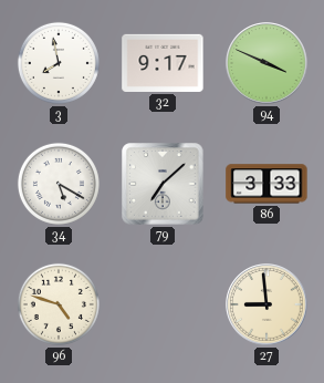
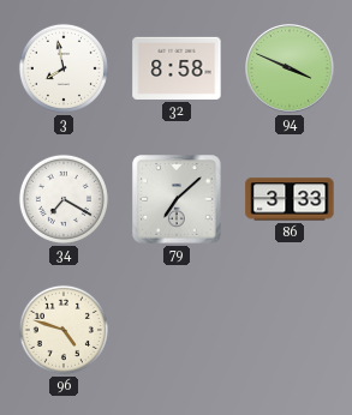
32: 9:17 -> 8:58
34: 5:20 -> 7:20
27: 8:59 -> none
